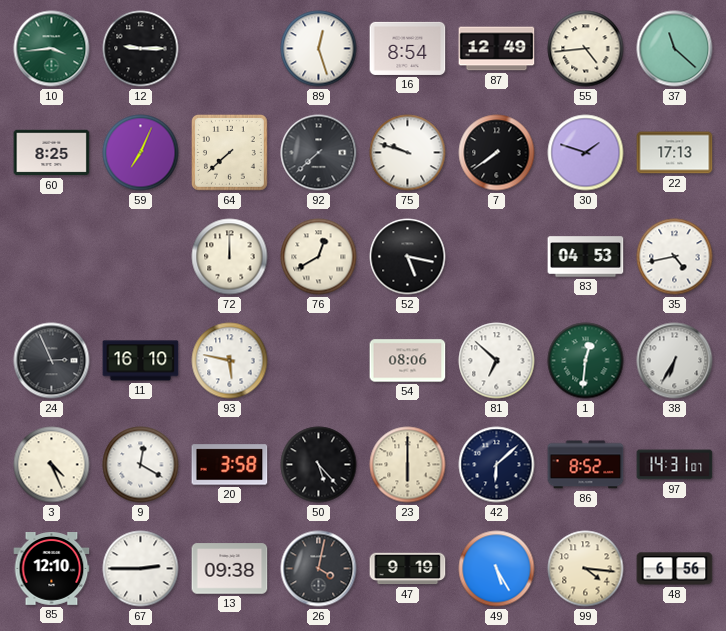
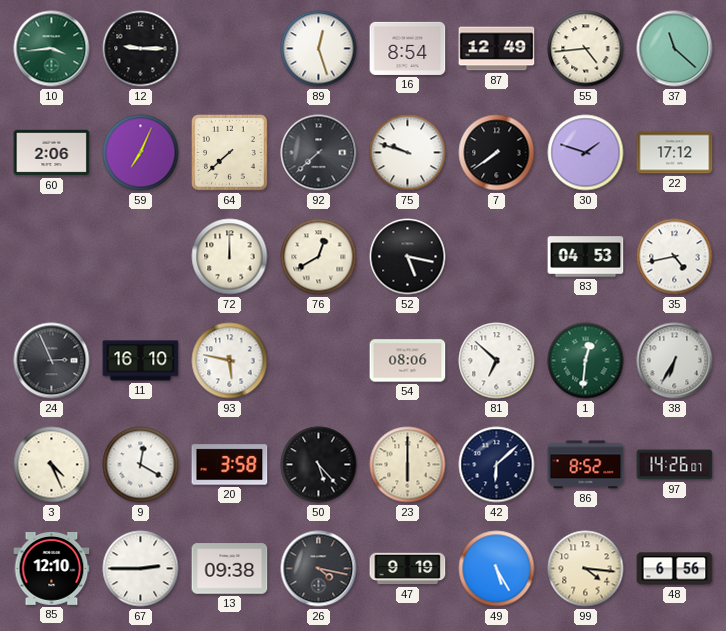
60: 8:25 -> 2:06
22: 17:13 -> 17:12
97: 14:31 -> 14:26
26: 4:02 -> 4:17
